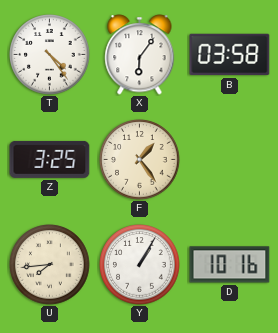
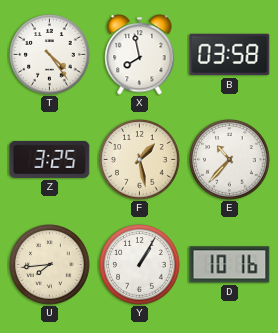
X: 6:06 -> 7:58
F: 1:24 -> 1:28
E: none -> 10:37
